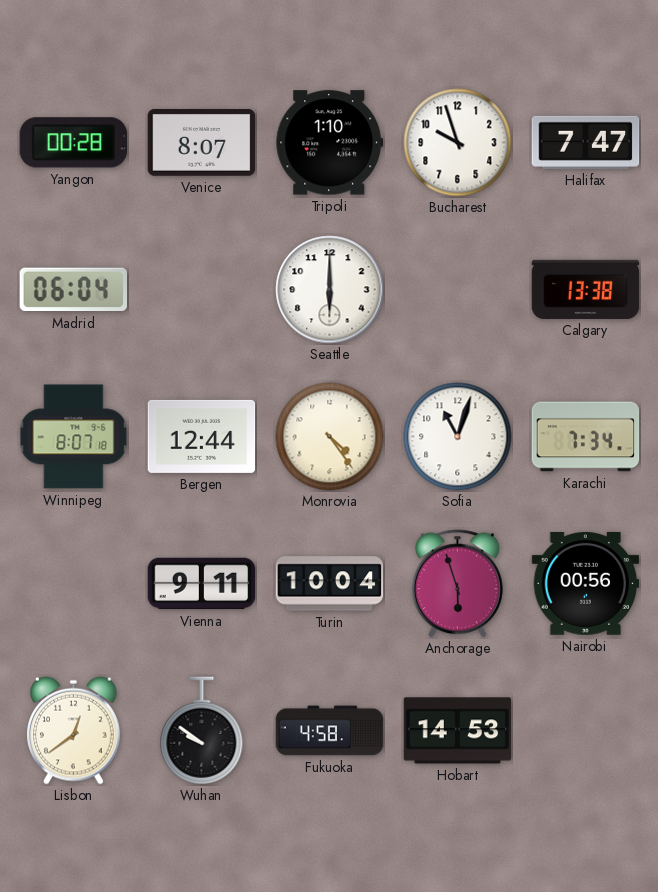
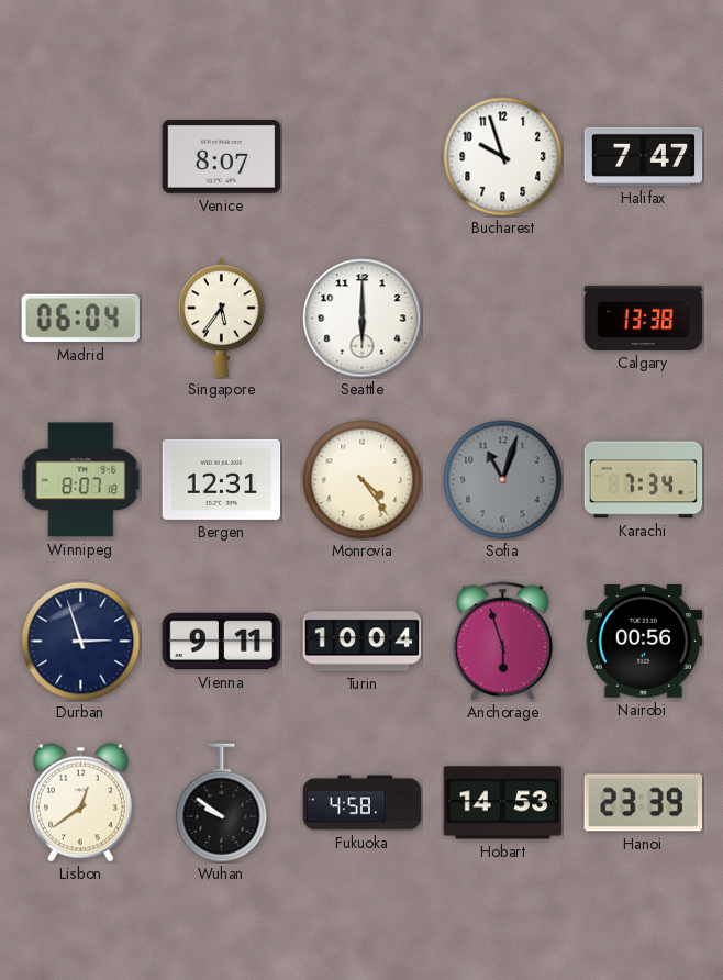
Yangon: 00:28 -> none
Tripoli: 1:10 -> none
Singapore: none -> 5:36
Bergen: 12:44 -> 12:31
Sofia dial: white -> grey
Durban: none -> 2:57
Hanoi: none -> 23:39
